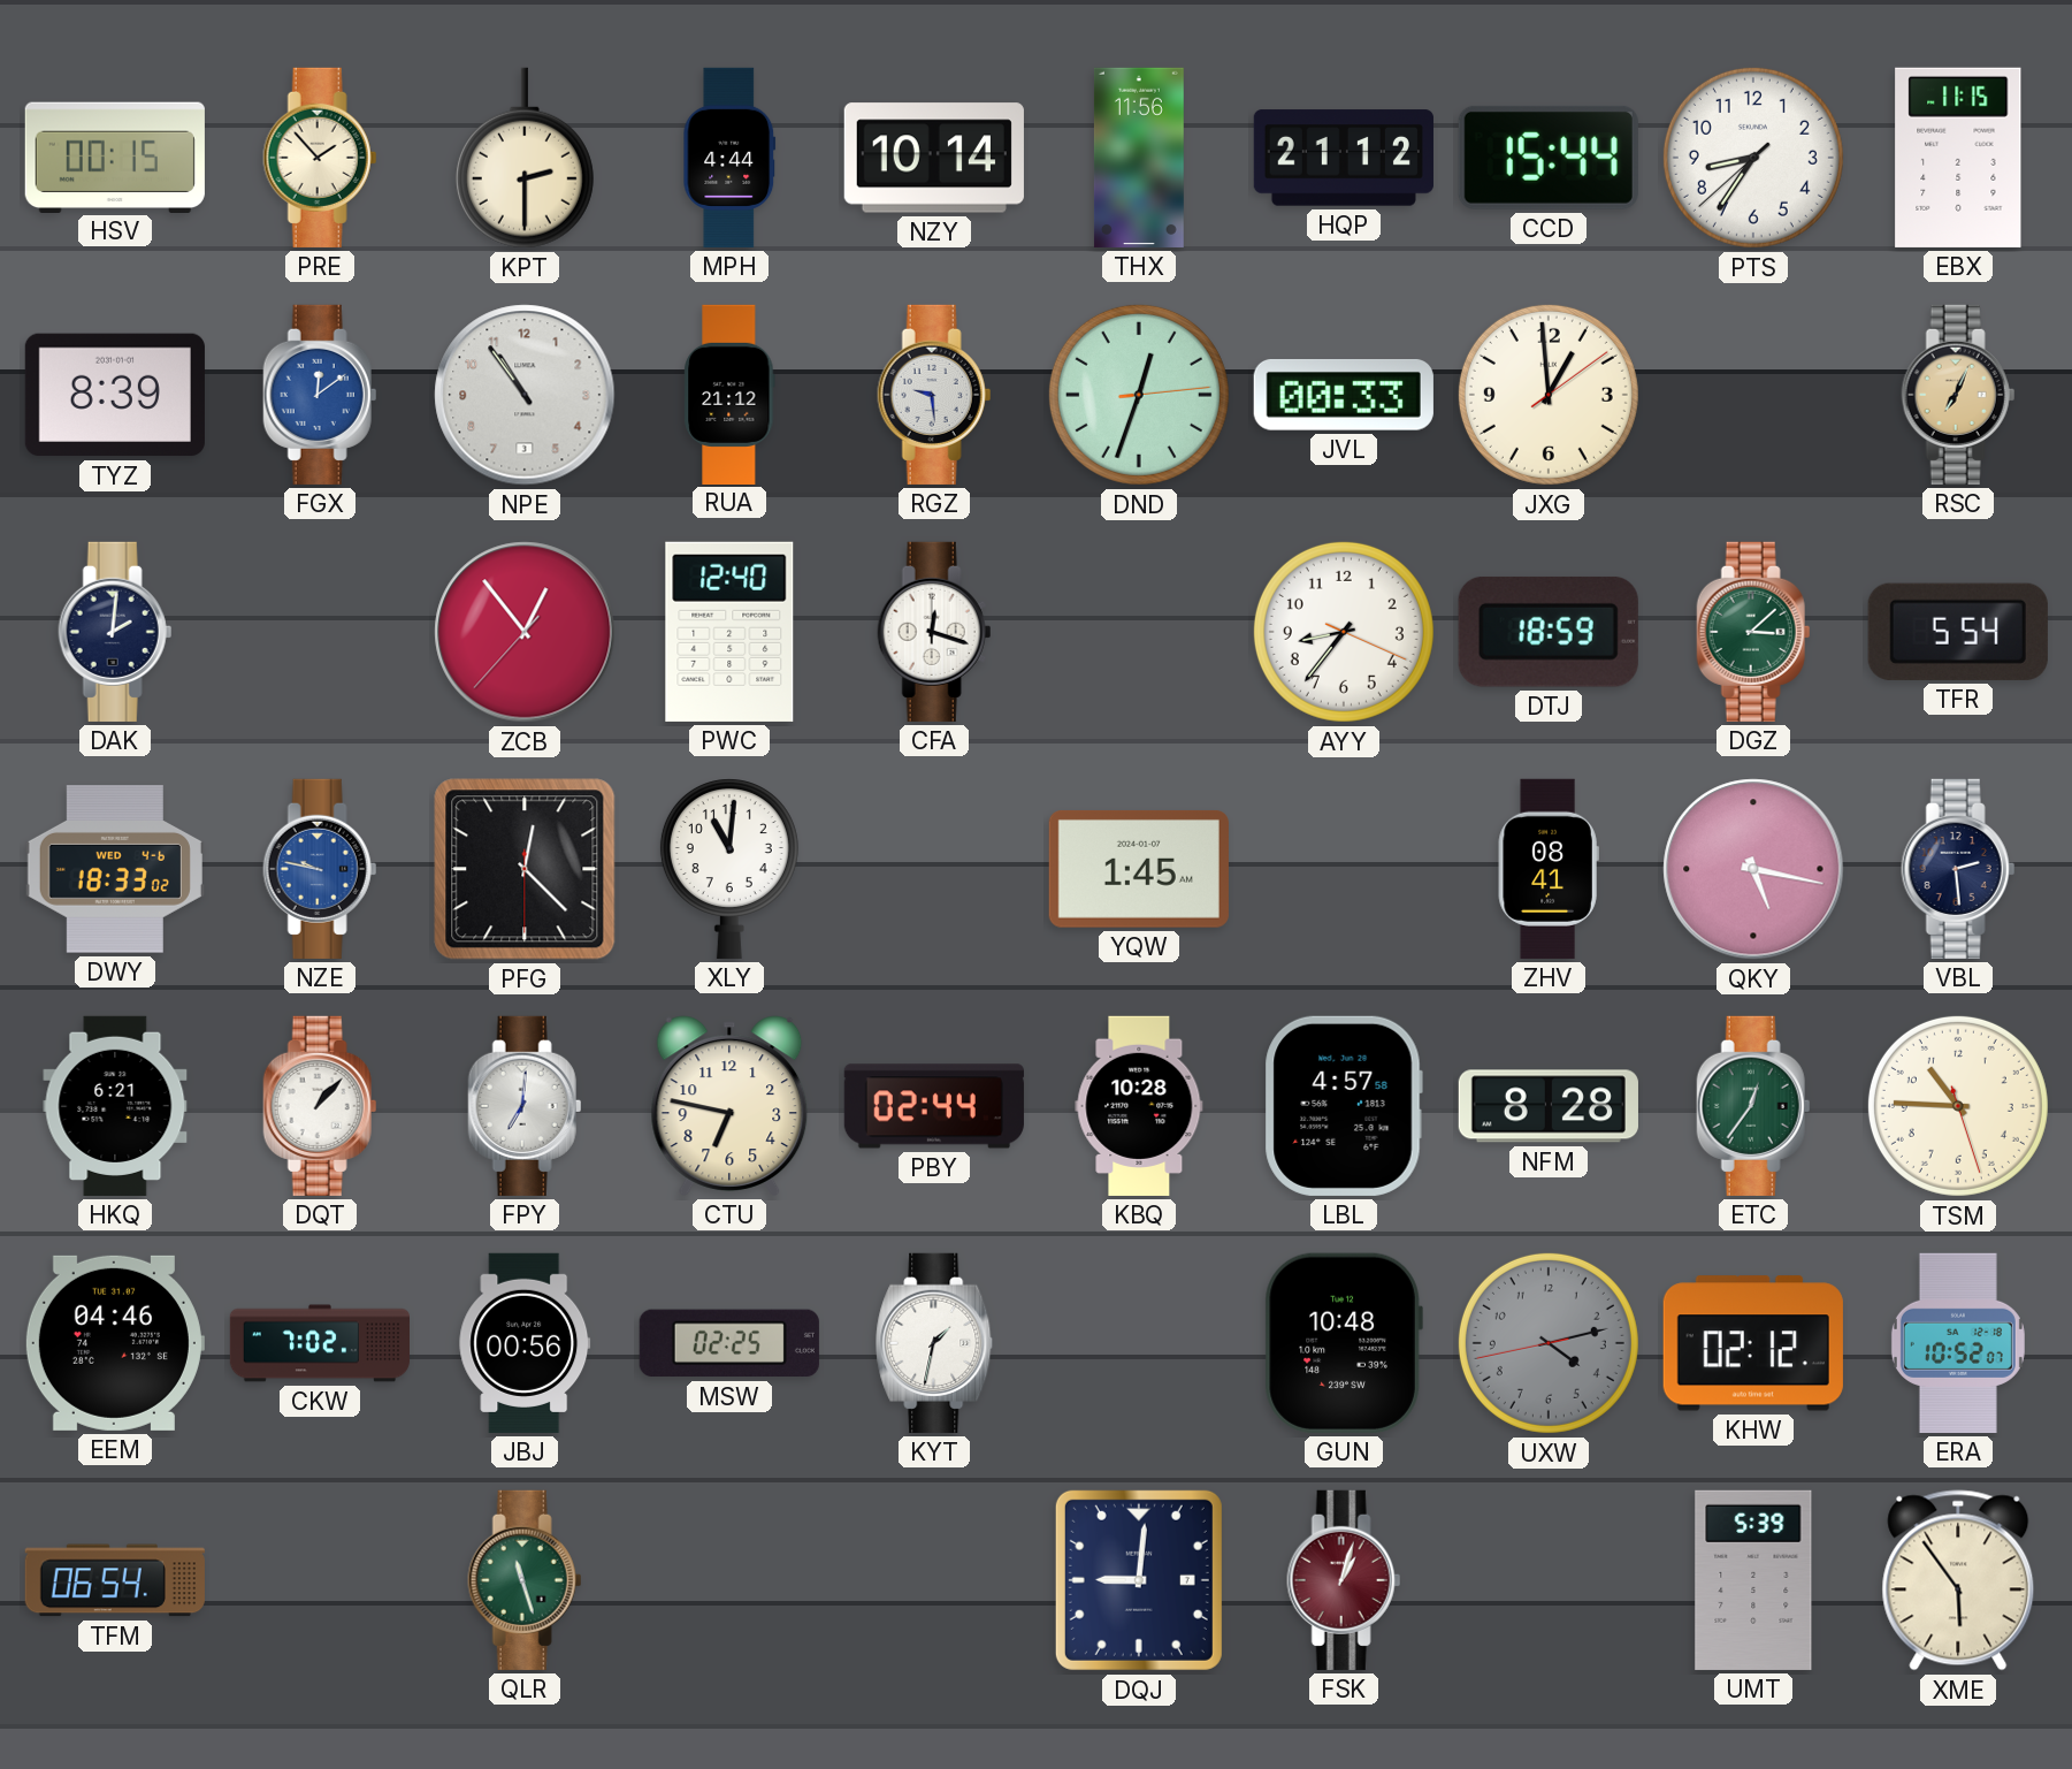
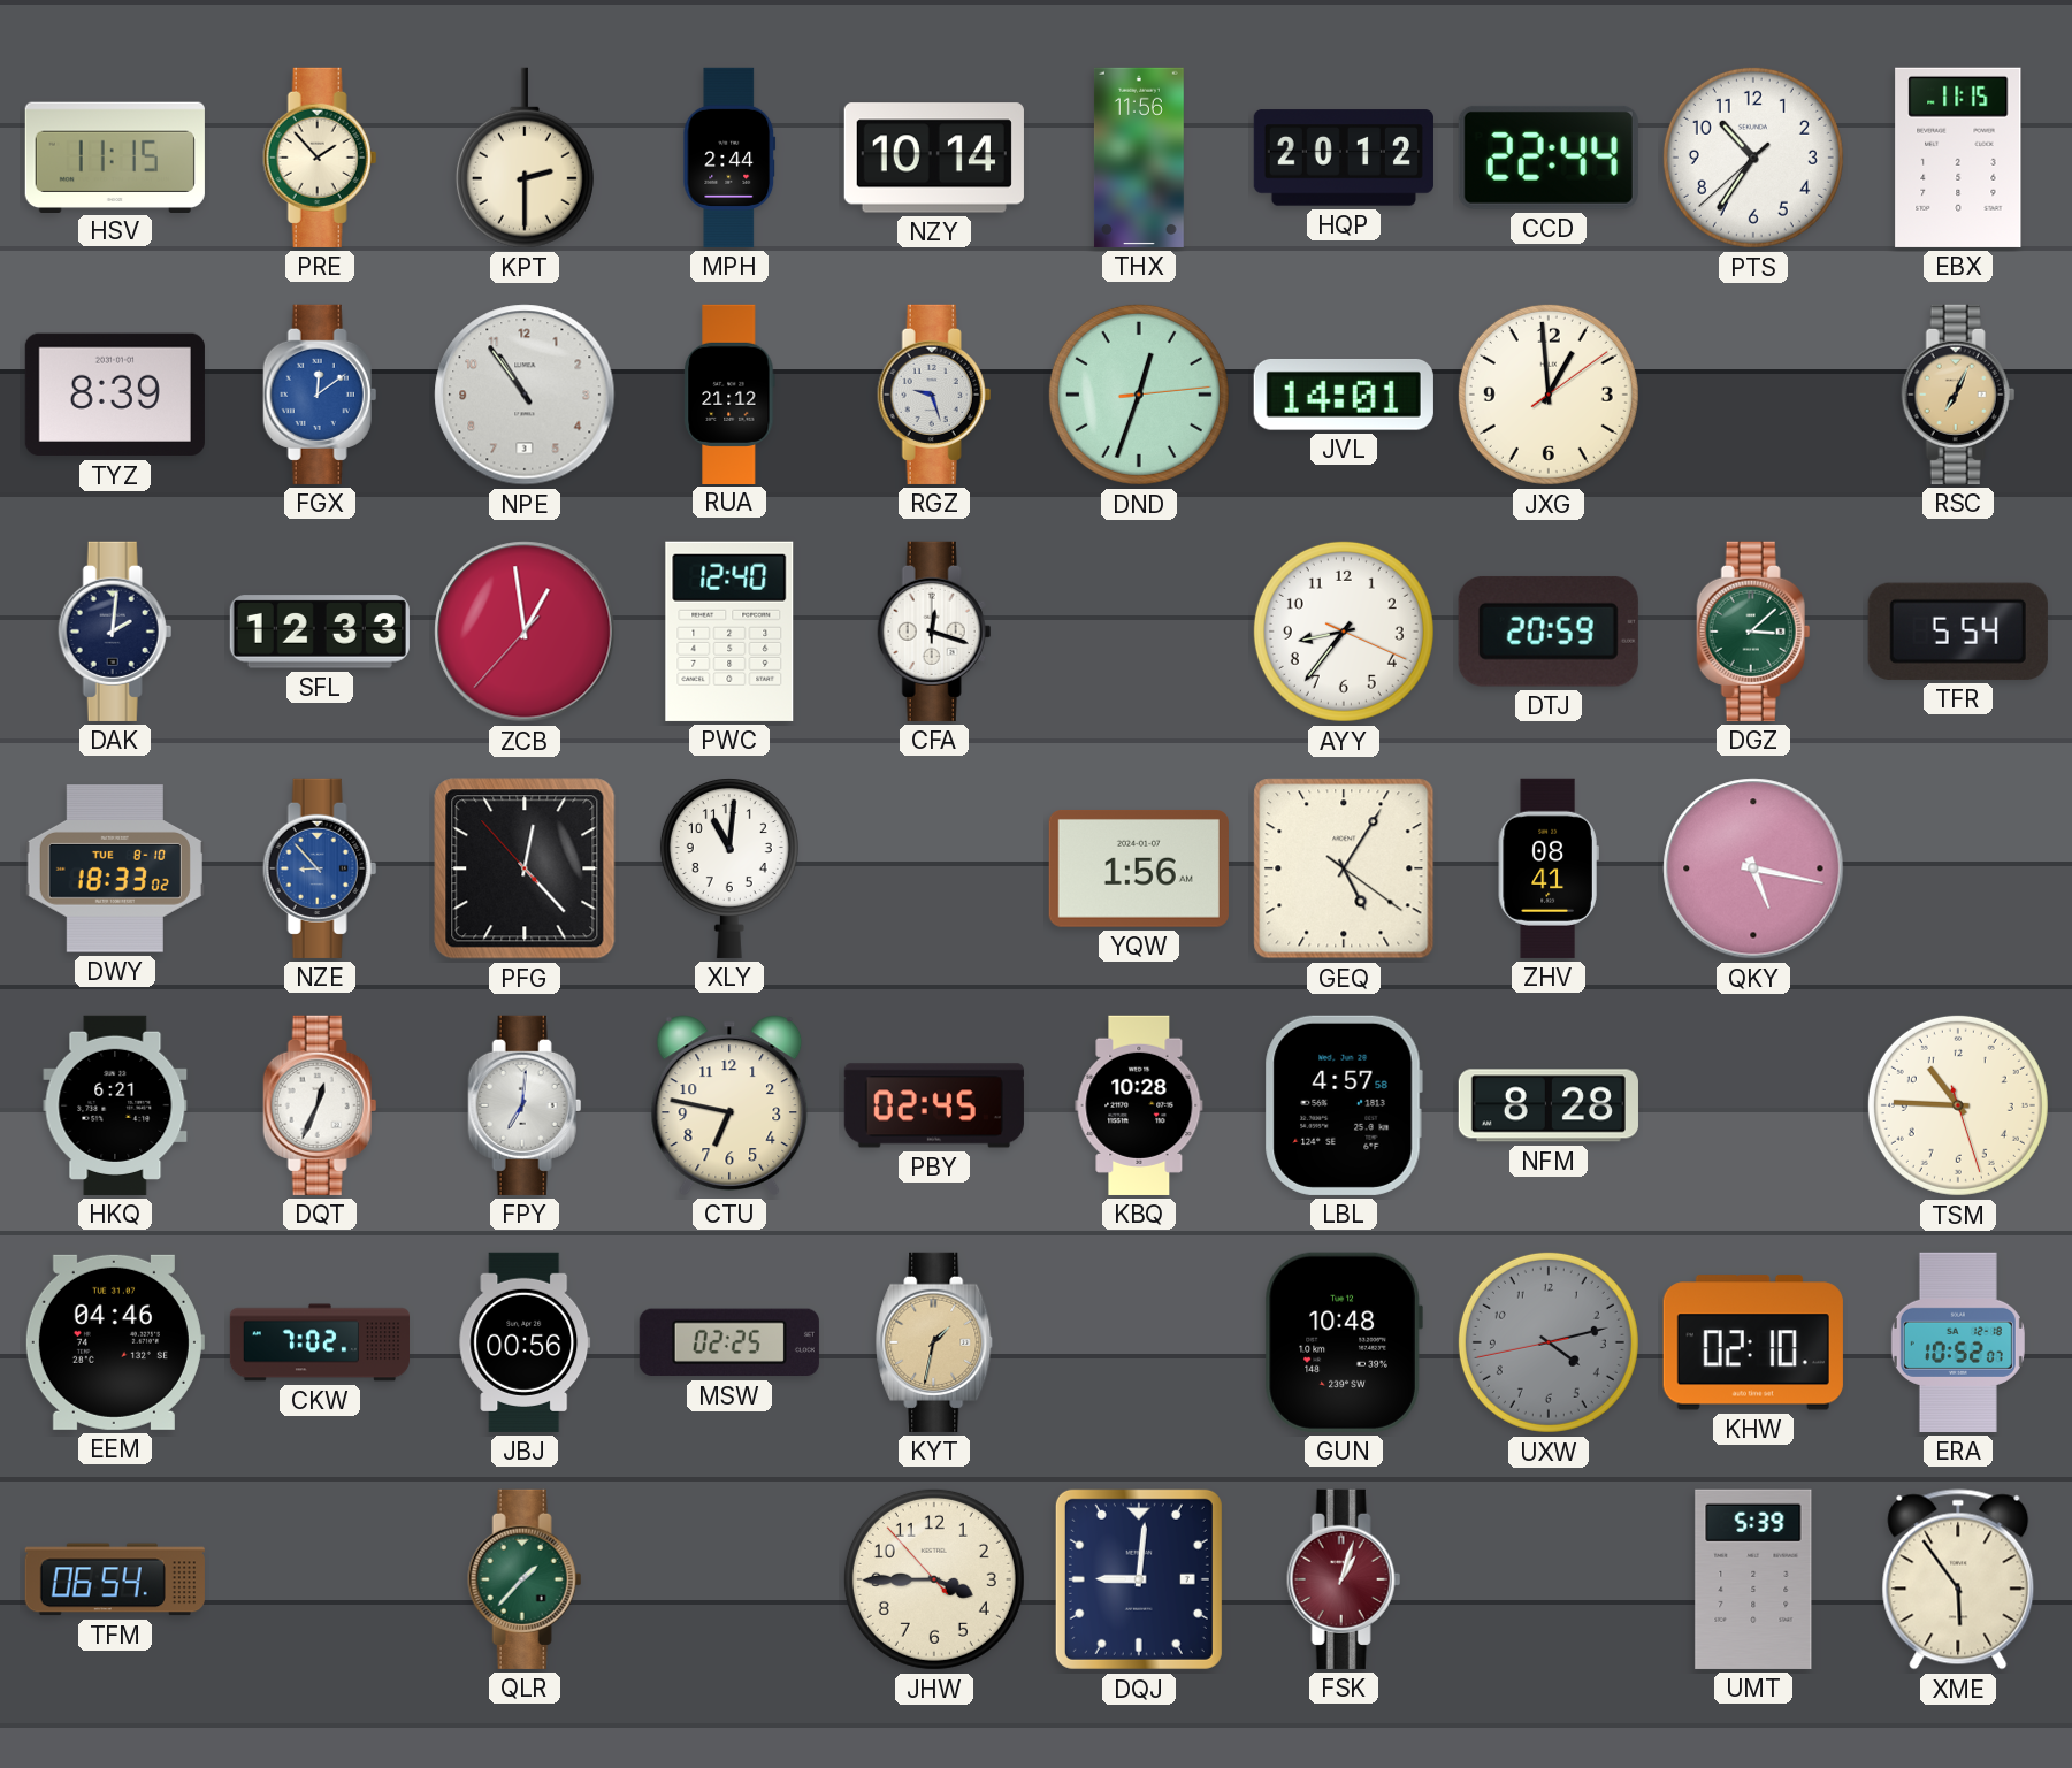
HSV: 00:15 -> 11:15
MPH: 4:44 -> 2:44
HQP: 21:12 -> 20:12
CCD: 15:44 -> 22:44
PTS: 8:35 -> 10:35
RGZ: 9:29 -> 9:27
JVL: 00:33 -> 14:01
SFL: none -> 12:33
ZCB: 12:53 -> 12:58
DTJ: 18:59 -> 20:59
DWY date: WED 4-6 -> TUE 8-10
NZE: 9:47 -> 8:53
PFG: 12:22:30 -> 12:22:53
YQW: 1:45 -> 1:56
GEQ: none -> 5:05
VBL: 2:29 -> none
DQT: 1:07 -> 12:34
PBY: 02:44 -> 02:45
ETC: 12:36 -> none
KYT dial: white -> champagne
KHW: 02:12 -> 02:10
QLR: 11:27 -> 1:37
JHW: none -> 3:44
